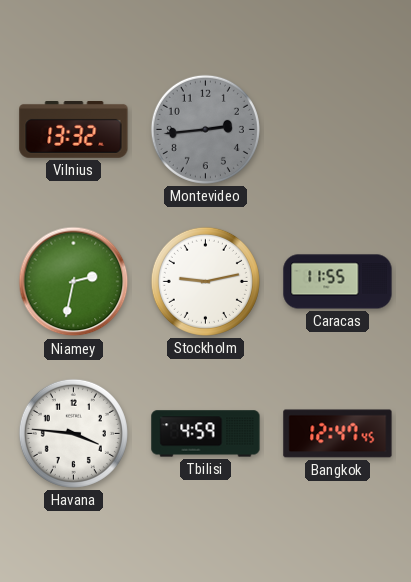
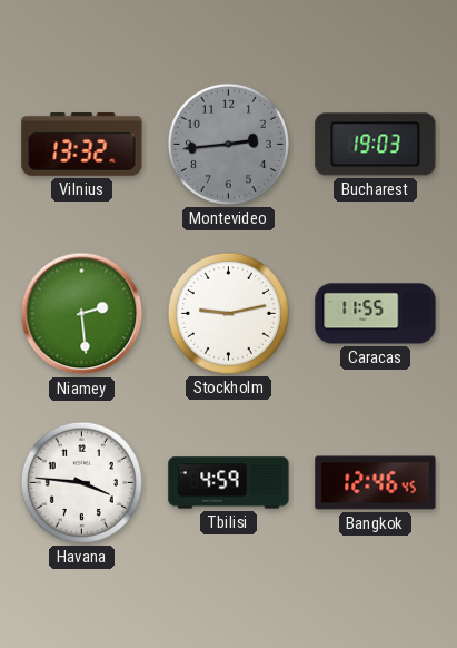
Bucharest: none -> 19:03
Niamey: 2:32 -> 2:29
Bangkok: 12:47 -> 12:46
